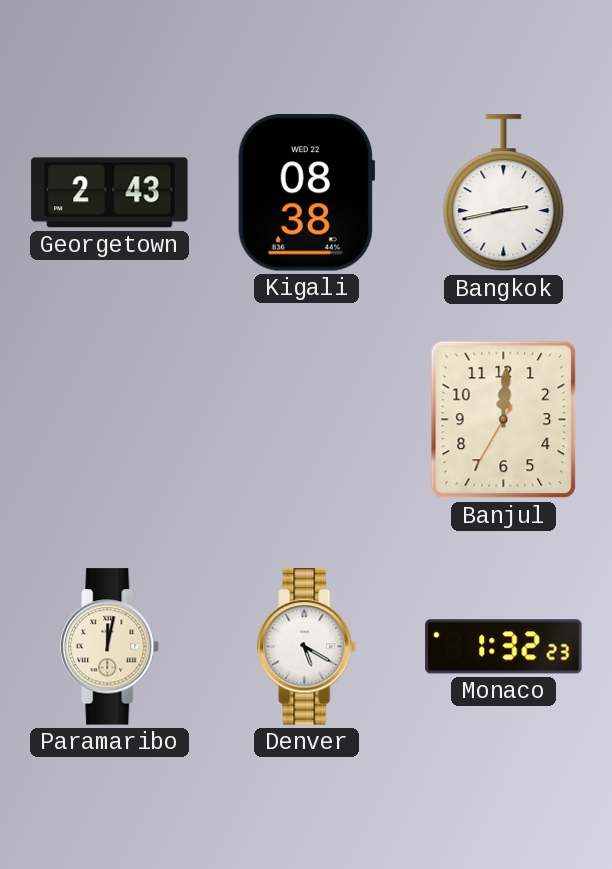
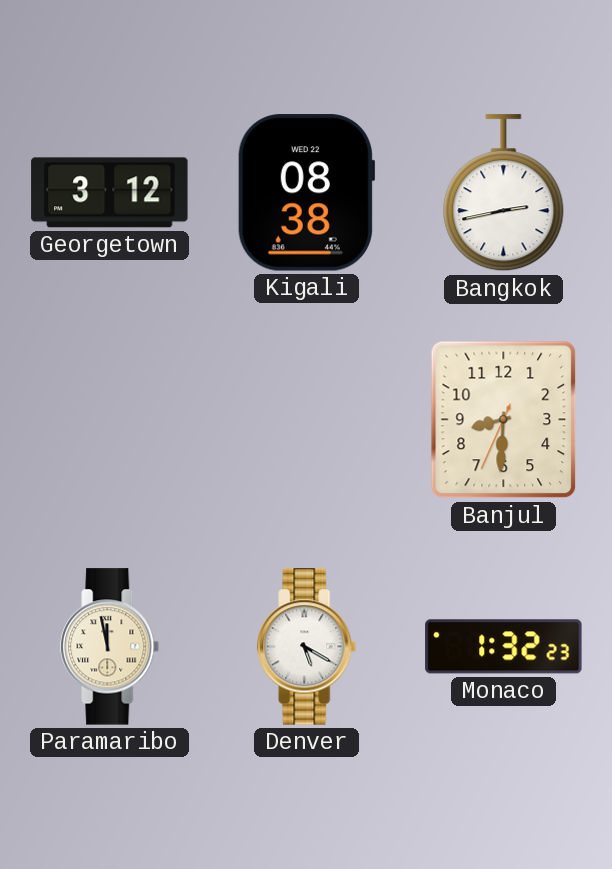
Georgetown: 2:43 -> 3:12
Banjul: 12:00 -> 8:30
Paramaribo: 12:02 -> 11:58
